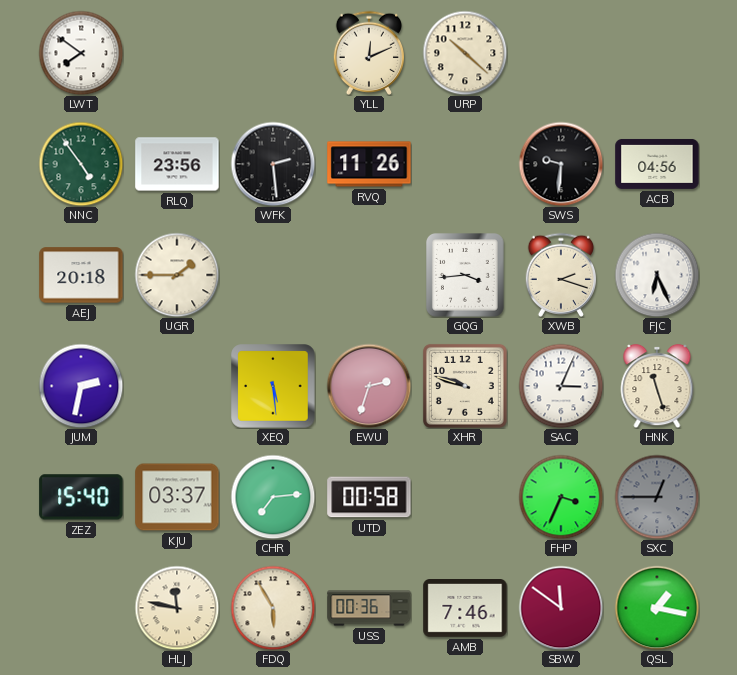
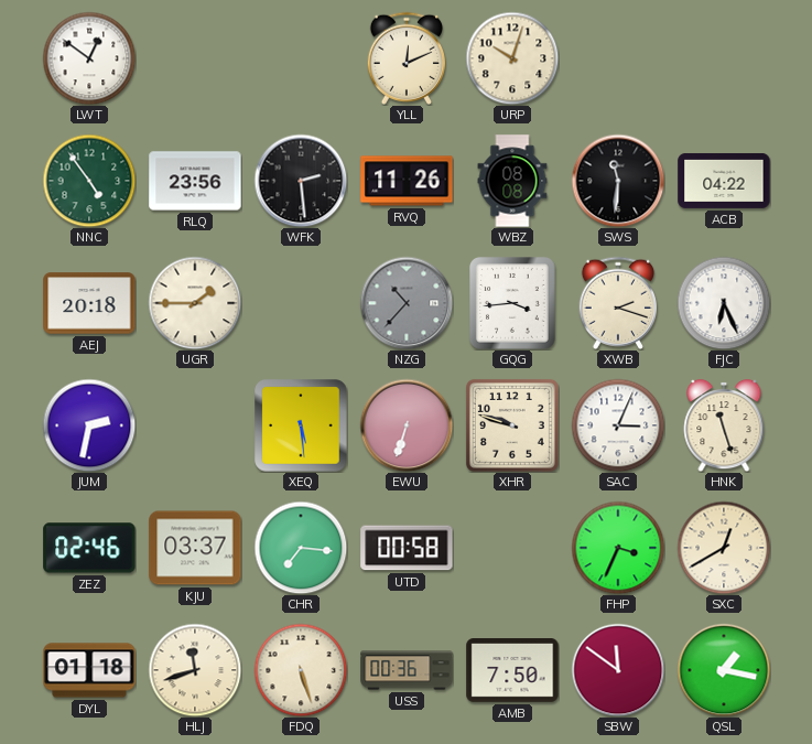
LWT: 7:51 -> 12:51
URP: 10:22 -> 10:03
WBZ: none -> 08:08
SWS: 9:31 -> 11:31
ACB: 04:56 -> 04:22
NZG: none -> 10:37
EWU: 2:33 -> 6:33
ZEZ: 15:40 -> 02:46
CHR: 7:14 -> 7:16
SXC: 12:45 -> 12:40
SXC dial: grey -> cream
DYL: none -> 01:18
HLJ: 11:47 -> 11:42
FDQ: 5:55 -> 5:27
AMB: 7:46 -> 7:50
